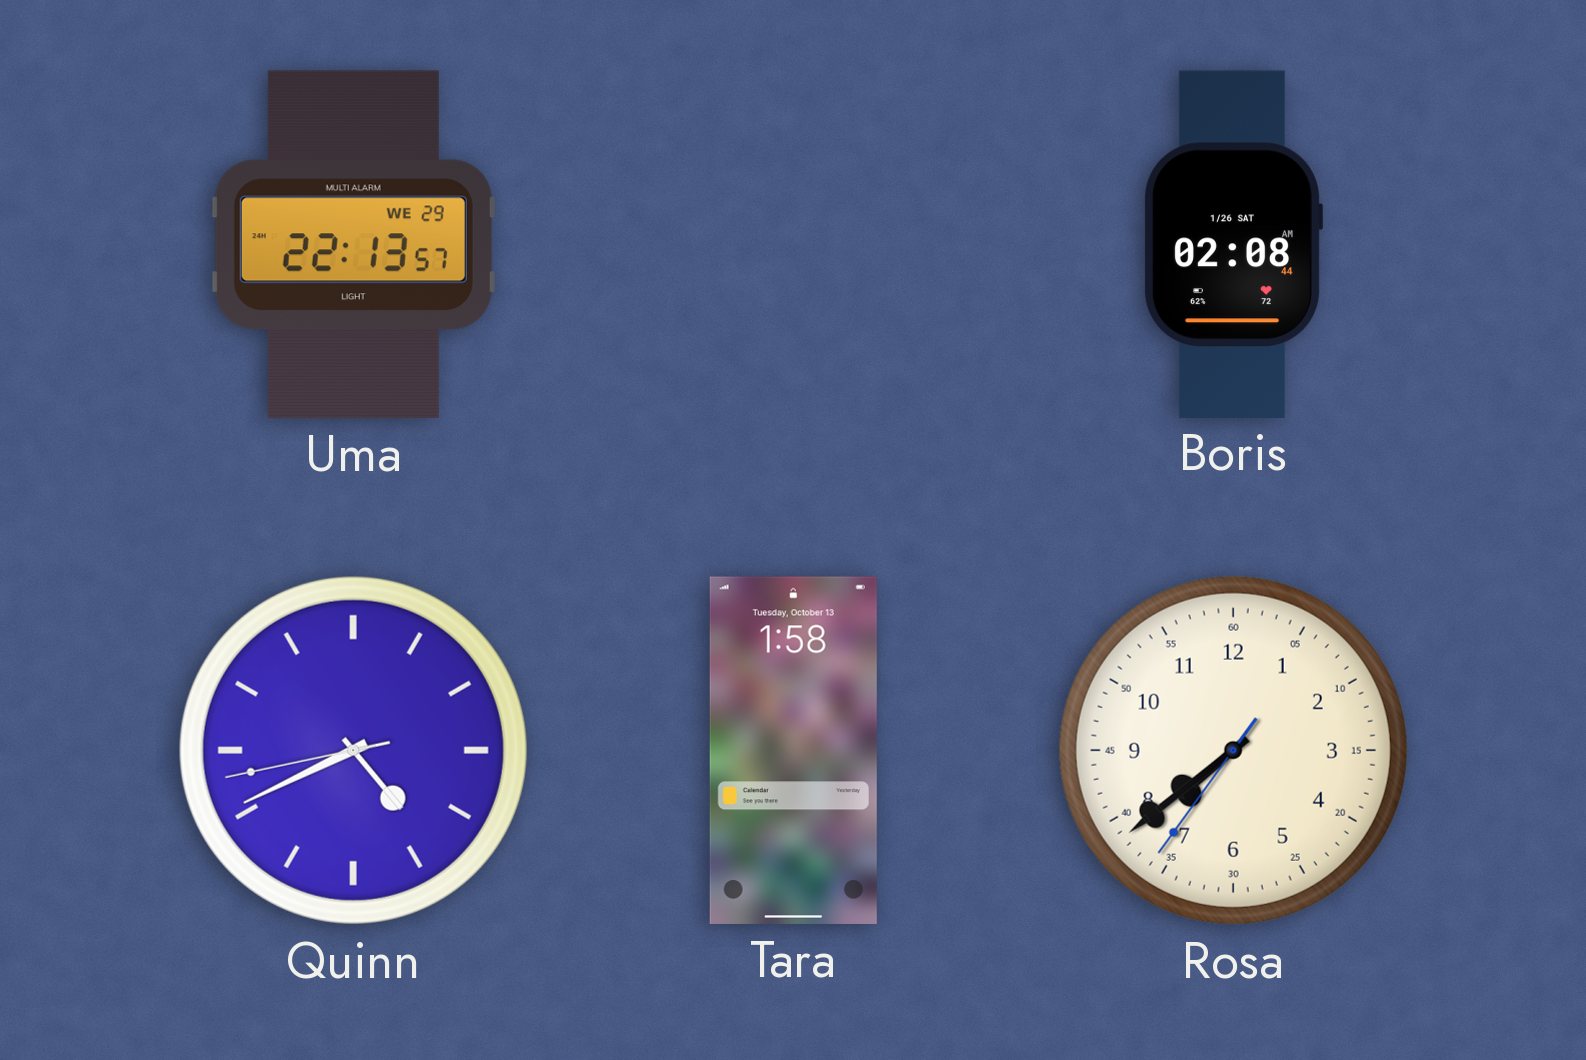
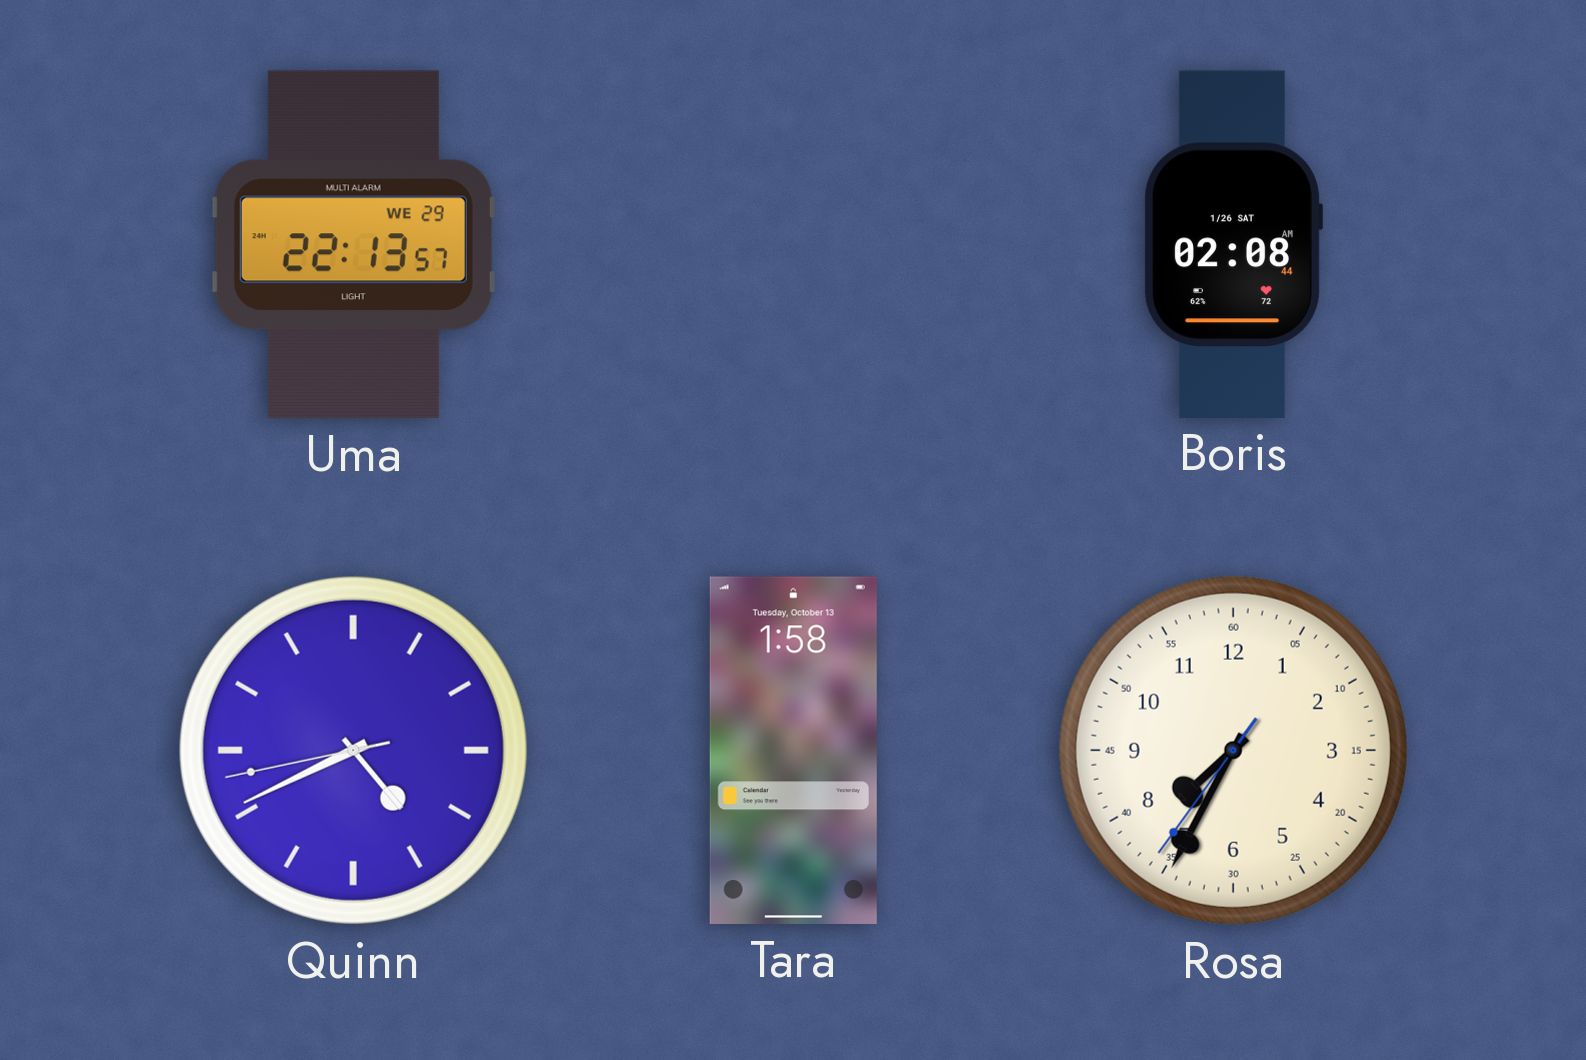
Rosa: 7:38 -> 7:34
